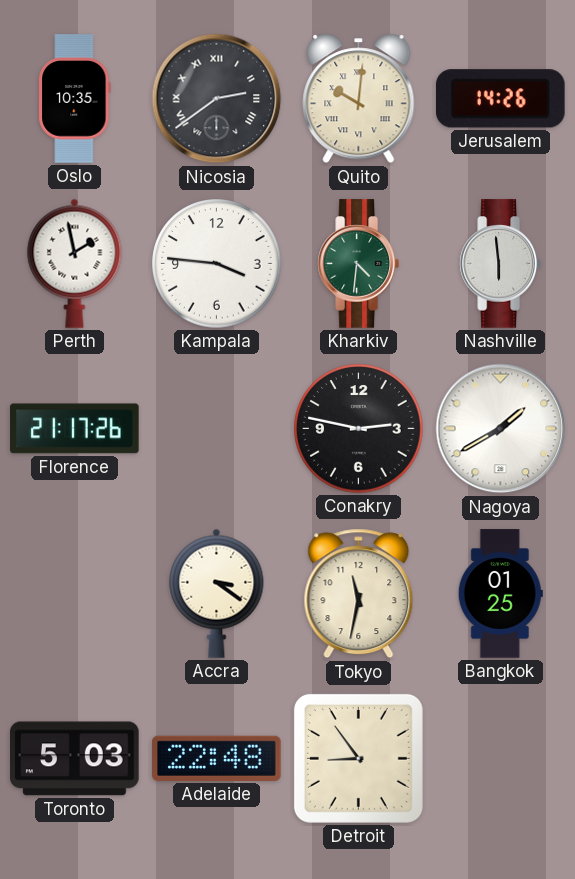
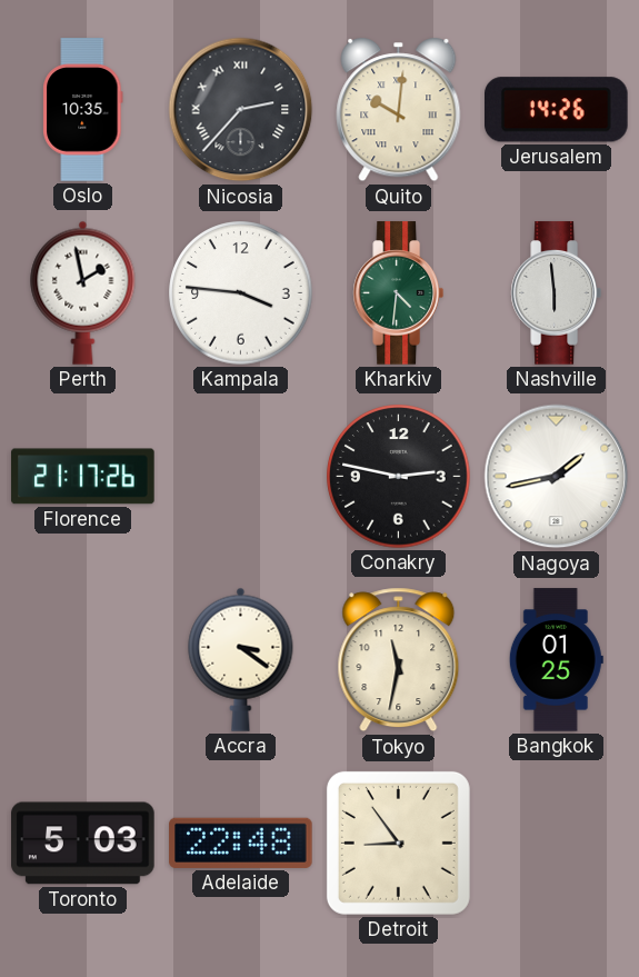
Nicosia: 2:39 -> 2:37
Nagoya: 1:40 -> 1:43
